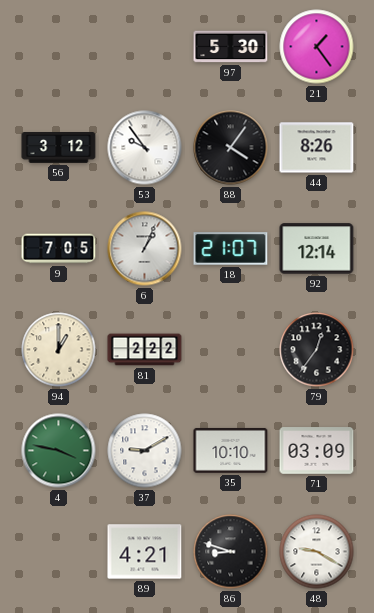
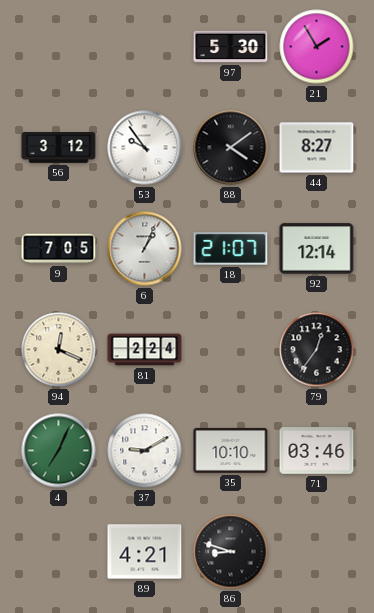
21: 1:24 -> 1:55
88: 4:06 -> 4:09
44: 8:26 -> 8:27
94: 1:00 -> 12:19
81: 2:22 -> 2:24
4: 3:47 -> 7:04
71: 03:09 -> 03:46
48: 9:20 -> none
